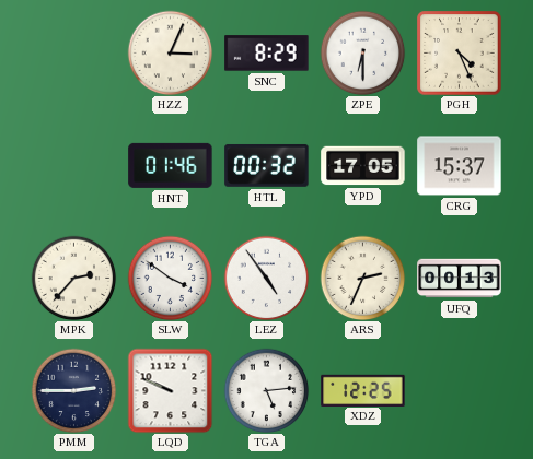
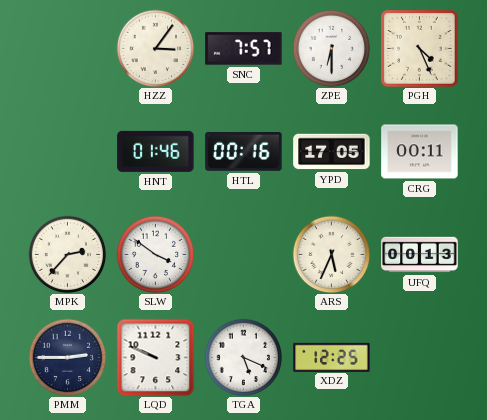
HZZ: 3:04 -> 3:06
SNC: 8:29 -> 7:57
HTL: 00:32 -> 00:16
CRG: 15:37 -> 00:11
LEZ: 4:54 -> none
ARS: 2:34 -> 5:34
TGA: 5:14 -> 5:19
